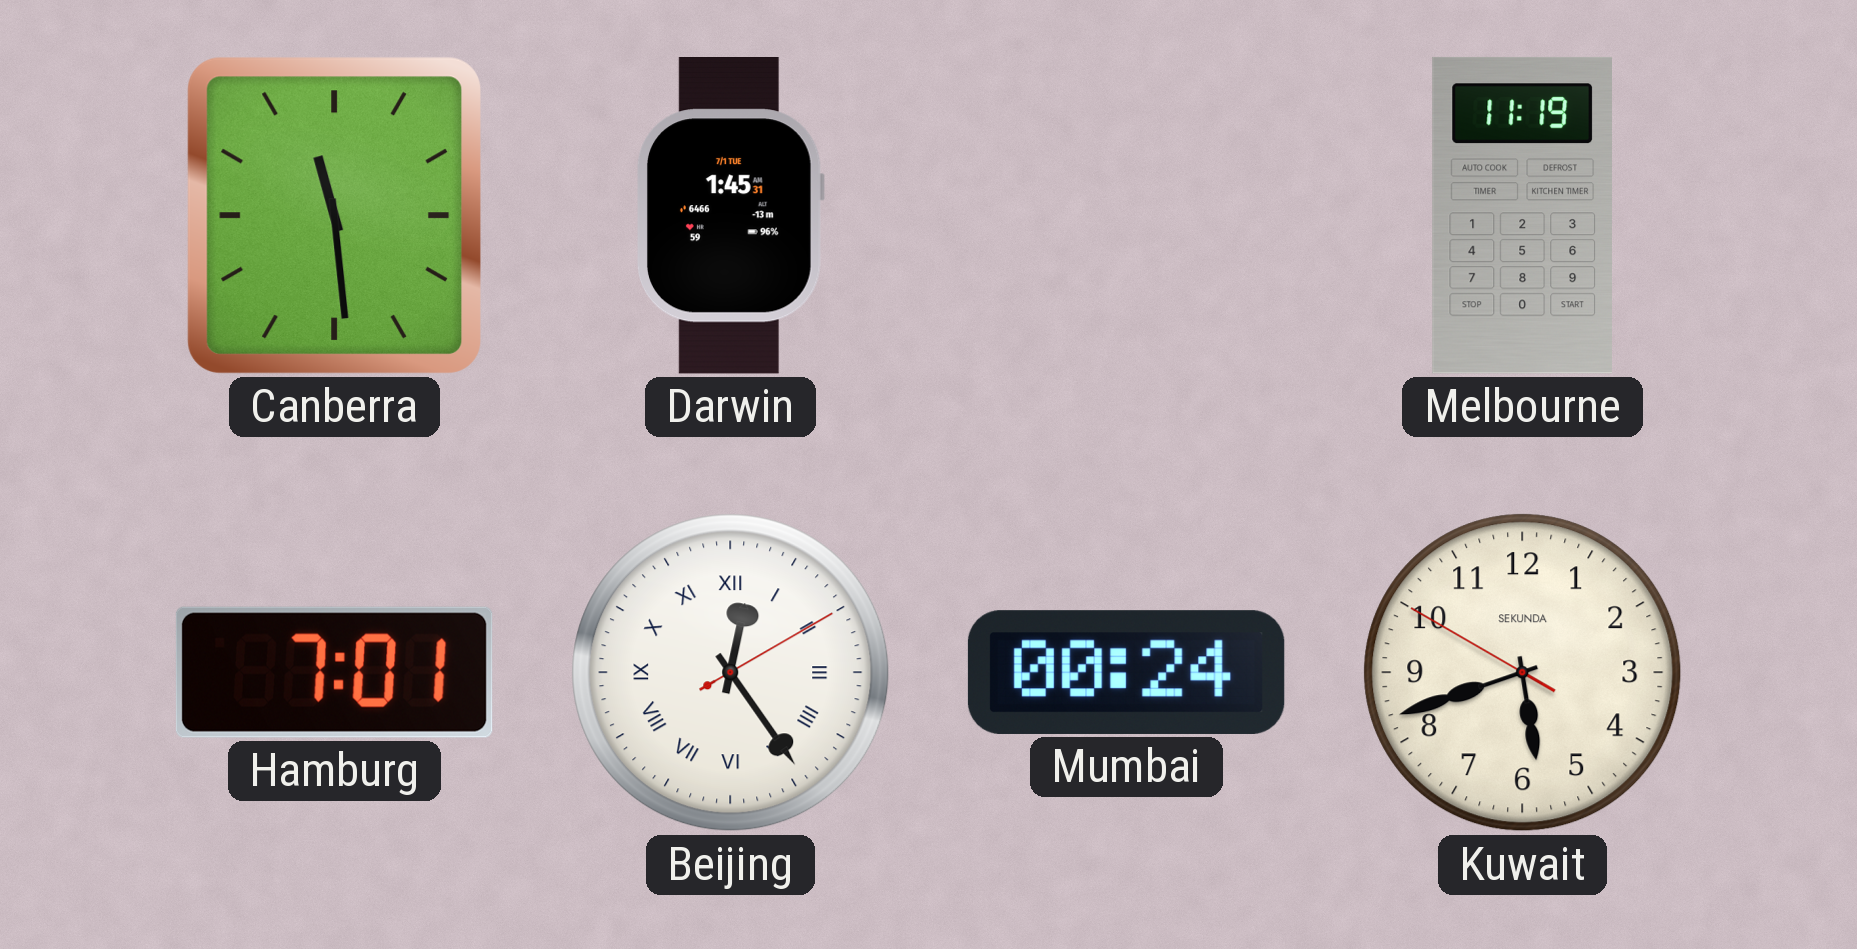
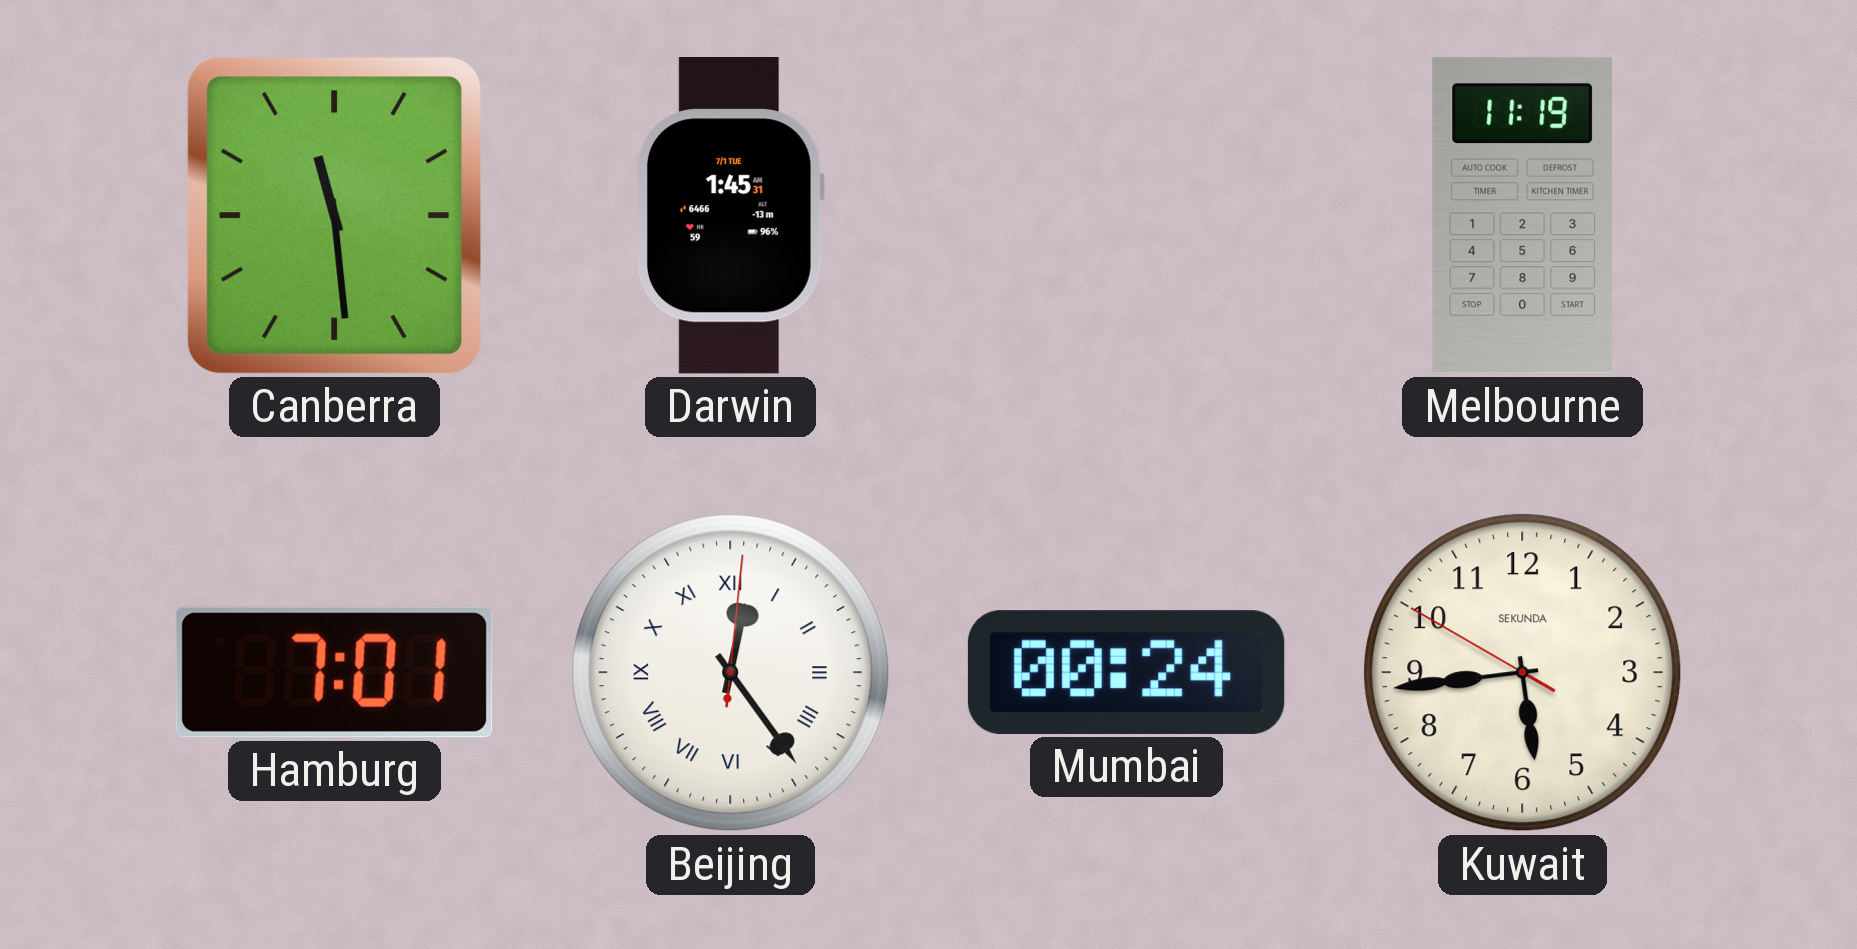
Beijing: 12:24:10 -> 12:24:01
Kuwait: 5:41 -> 5:43
